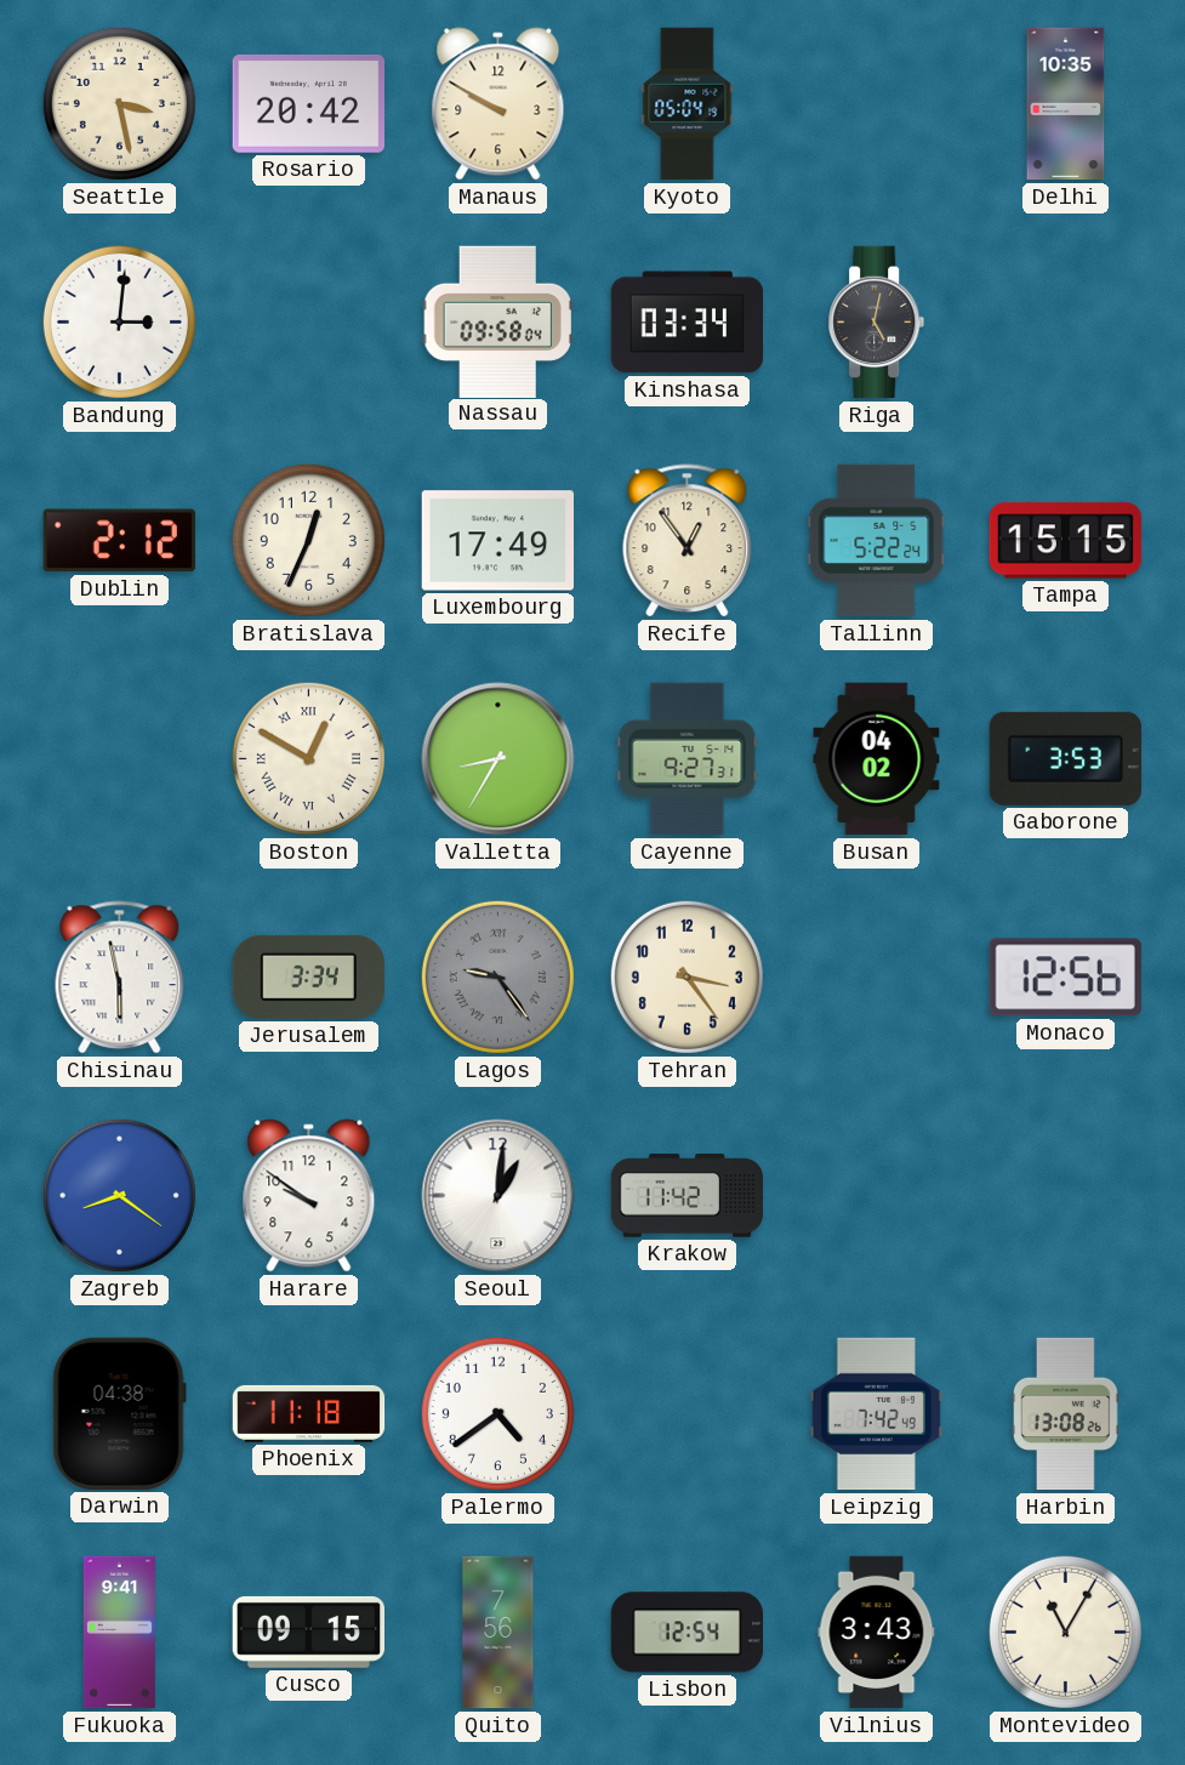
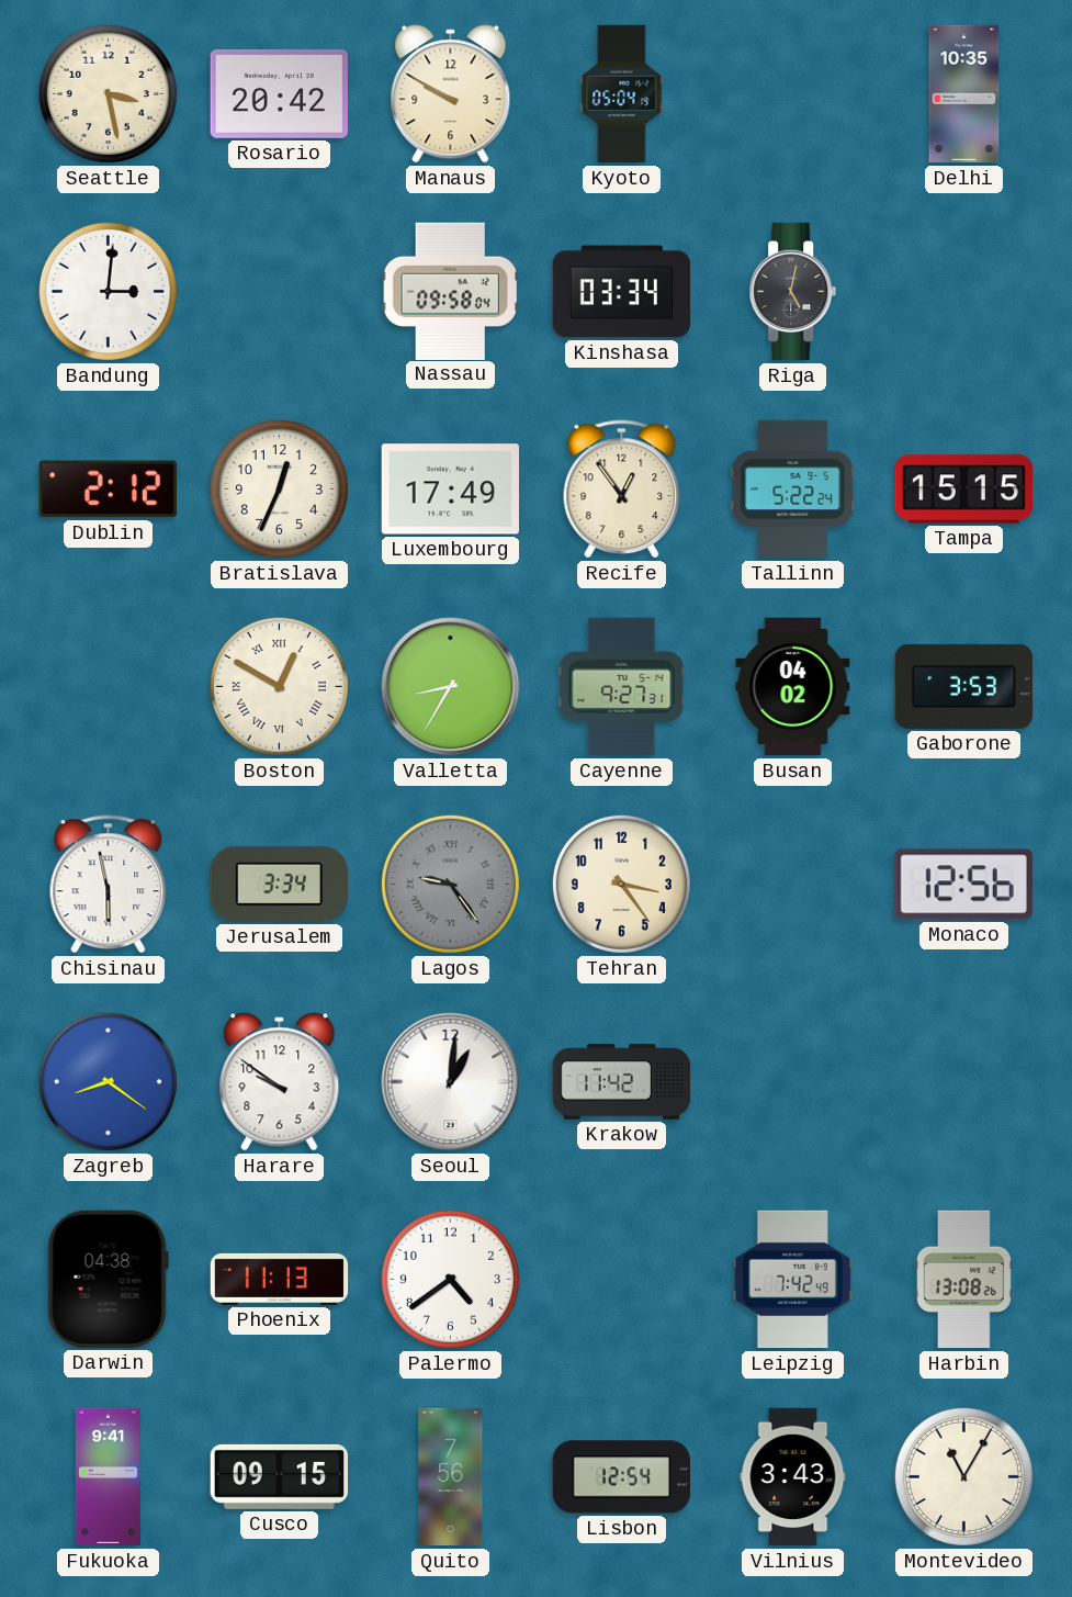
Phoenix: 11:18 -> 11:13
